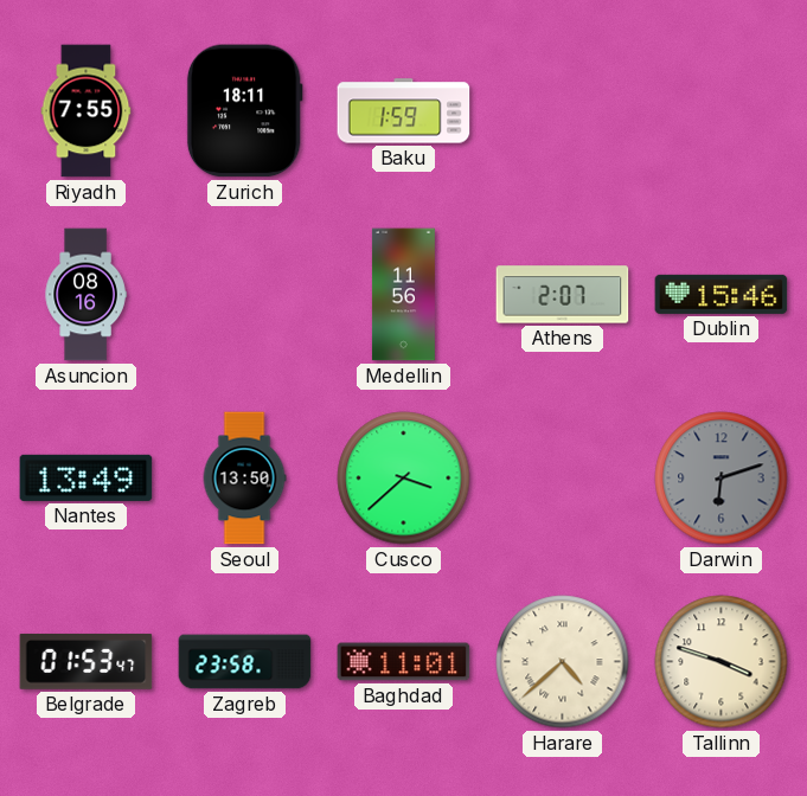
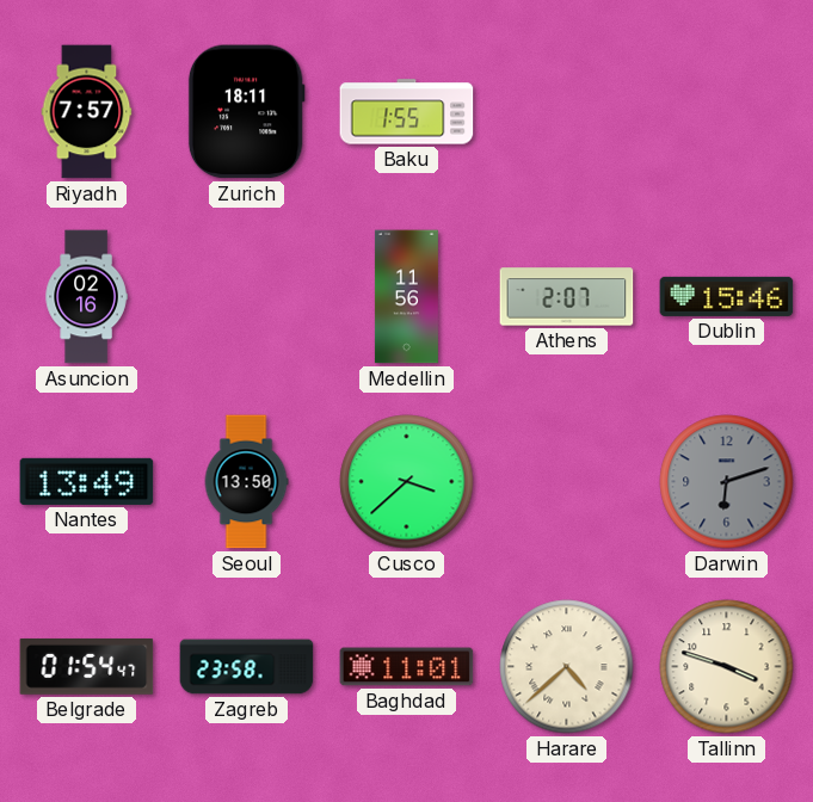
Riyadh: 7:55 -> 7:57
Baku: 1:59 -> 1:55
Asuncion: 08:16 -> 02:16
Belgrade: 01:53 -> 01:54
